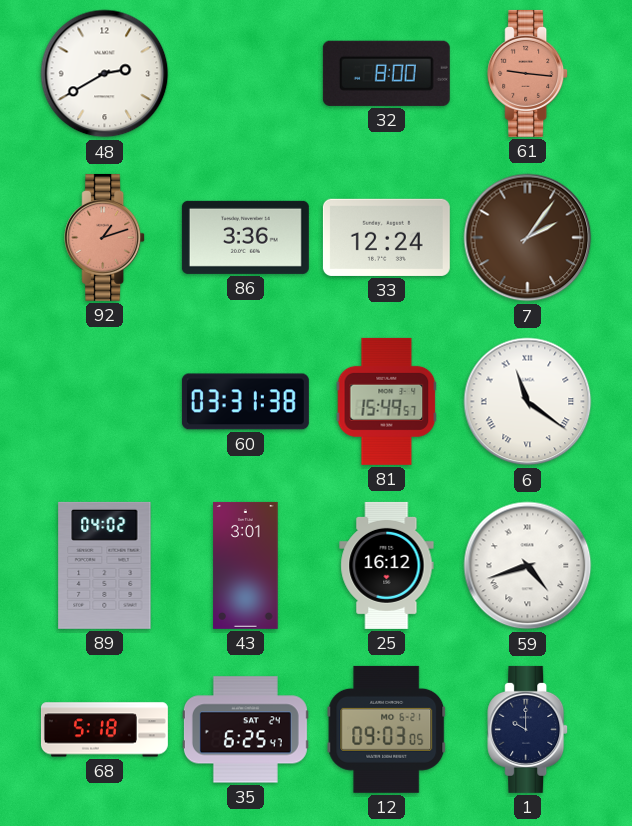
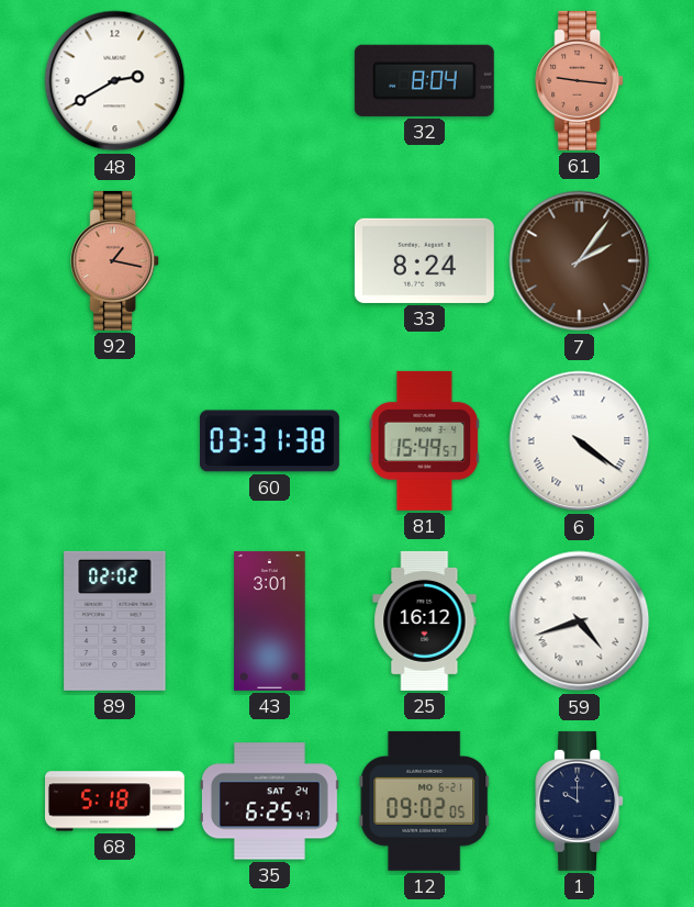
32: 8:00 -> 8:04
92: 1:12 -> 1:17
86: 3:36 -> none
33: 12:24 -> 8:24
6: 11:21 -> 4:21
89: 04:02 -> 02:02
12: 09:03 -> 09:02
